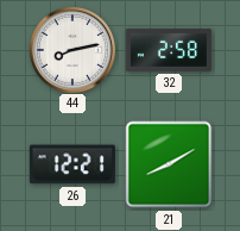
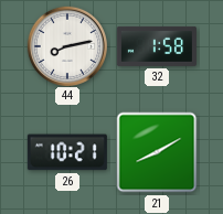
32: 2:58 -> 1:58
26: 12:21 -> 10:21
